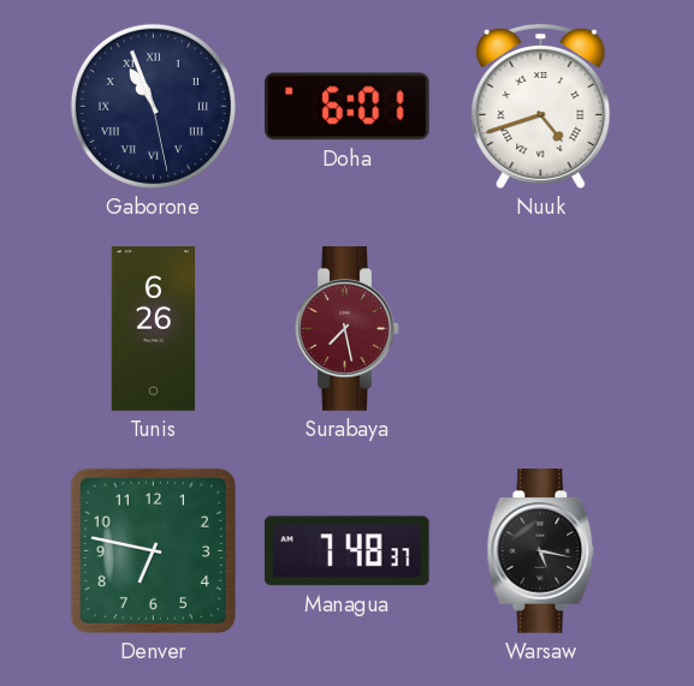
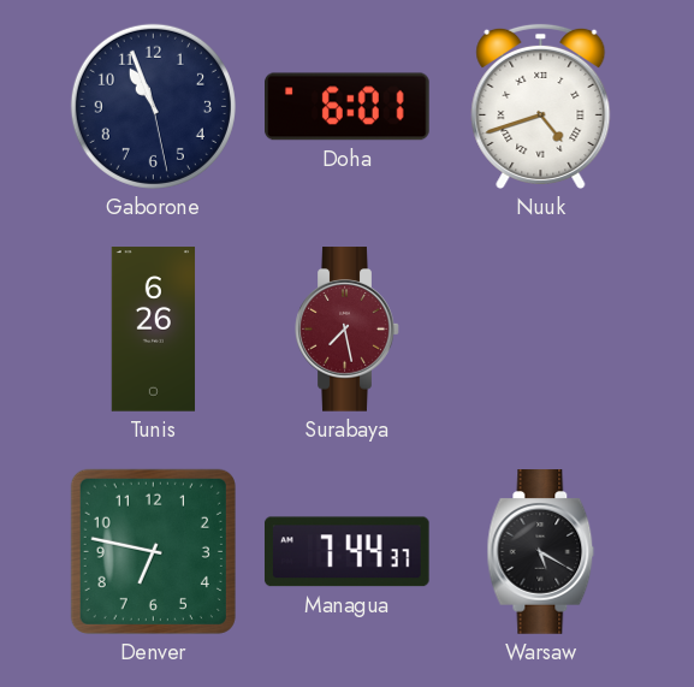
Gaborone numerals: Roman -> Arabic
Managua: 7:48 -> 7:44
Warsaw: 5:17 -> 5:20
